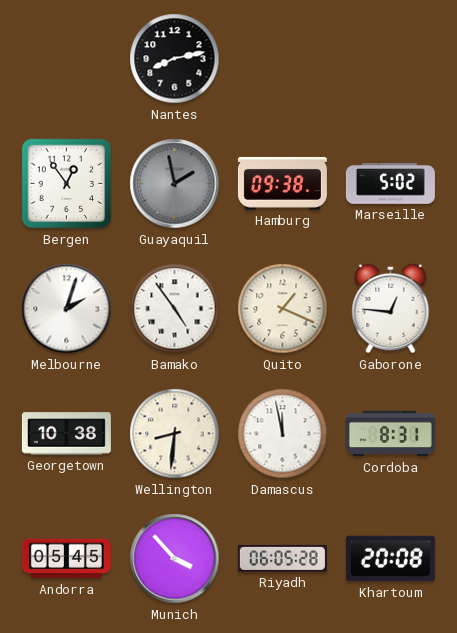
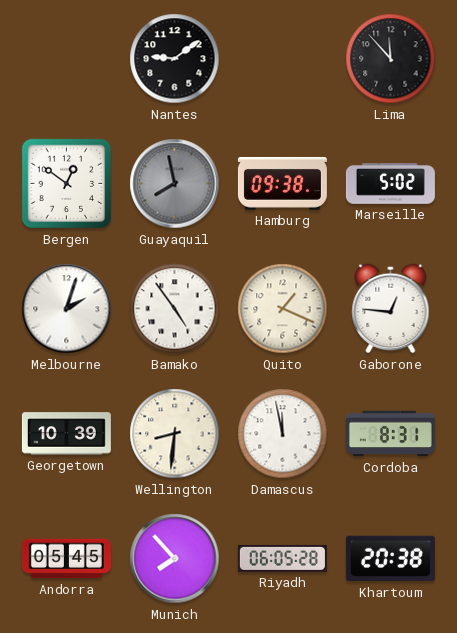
Nantes: 8:13 -> 9:09
Lima: none -> 11:53
Bergen: 12:54 -> 12:51
Guayaquil: 1:58 -> 7:58
Georgetown: 10:38 -> 10:39
Munich: 3:53 -> 7:53
Khartoum: 20:08 -> 20:38
